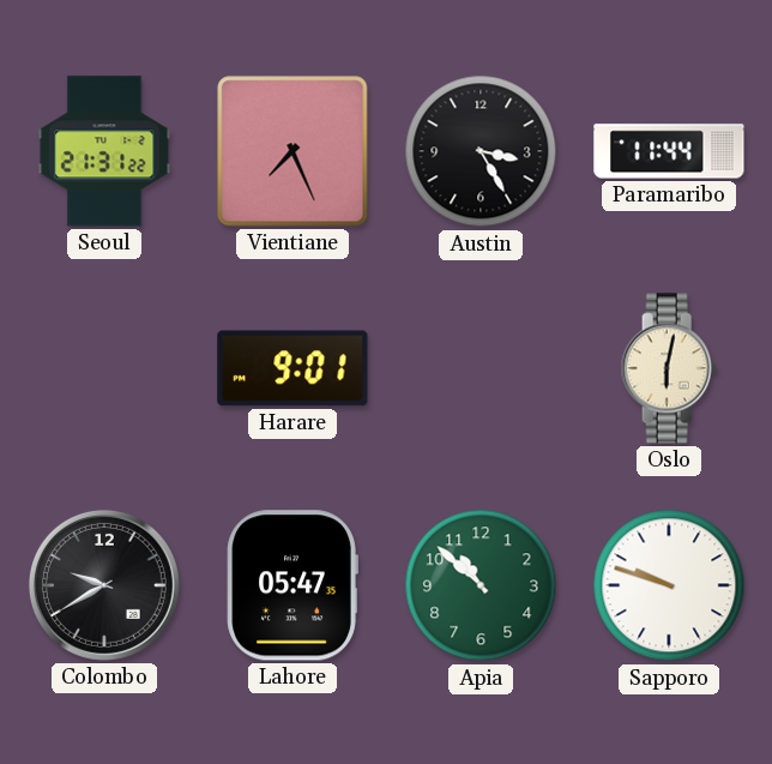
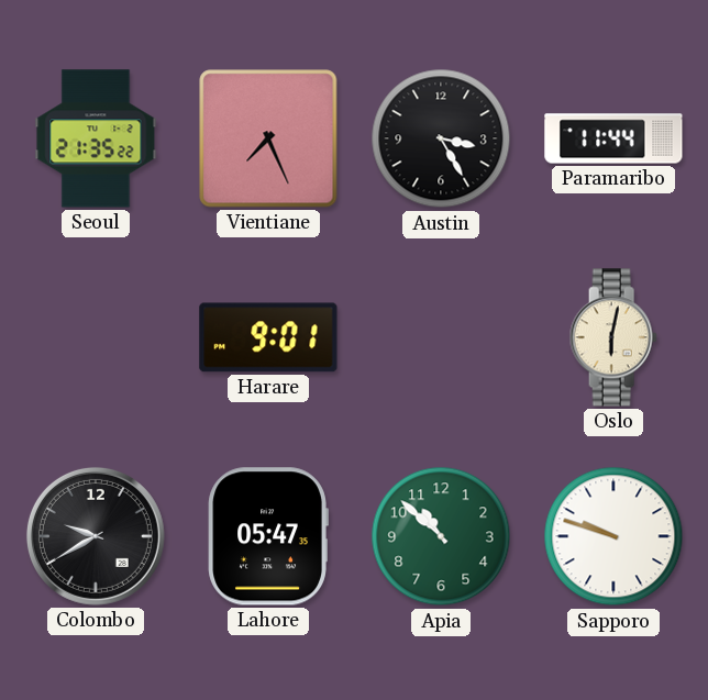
Seoul: 21:31 -> 21:35
